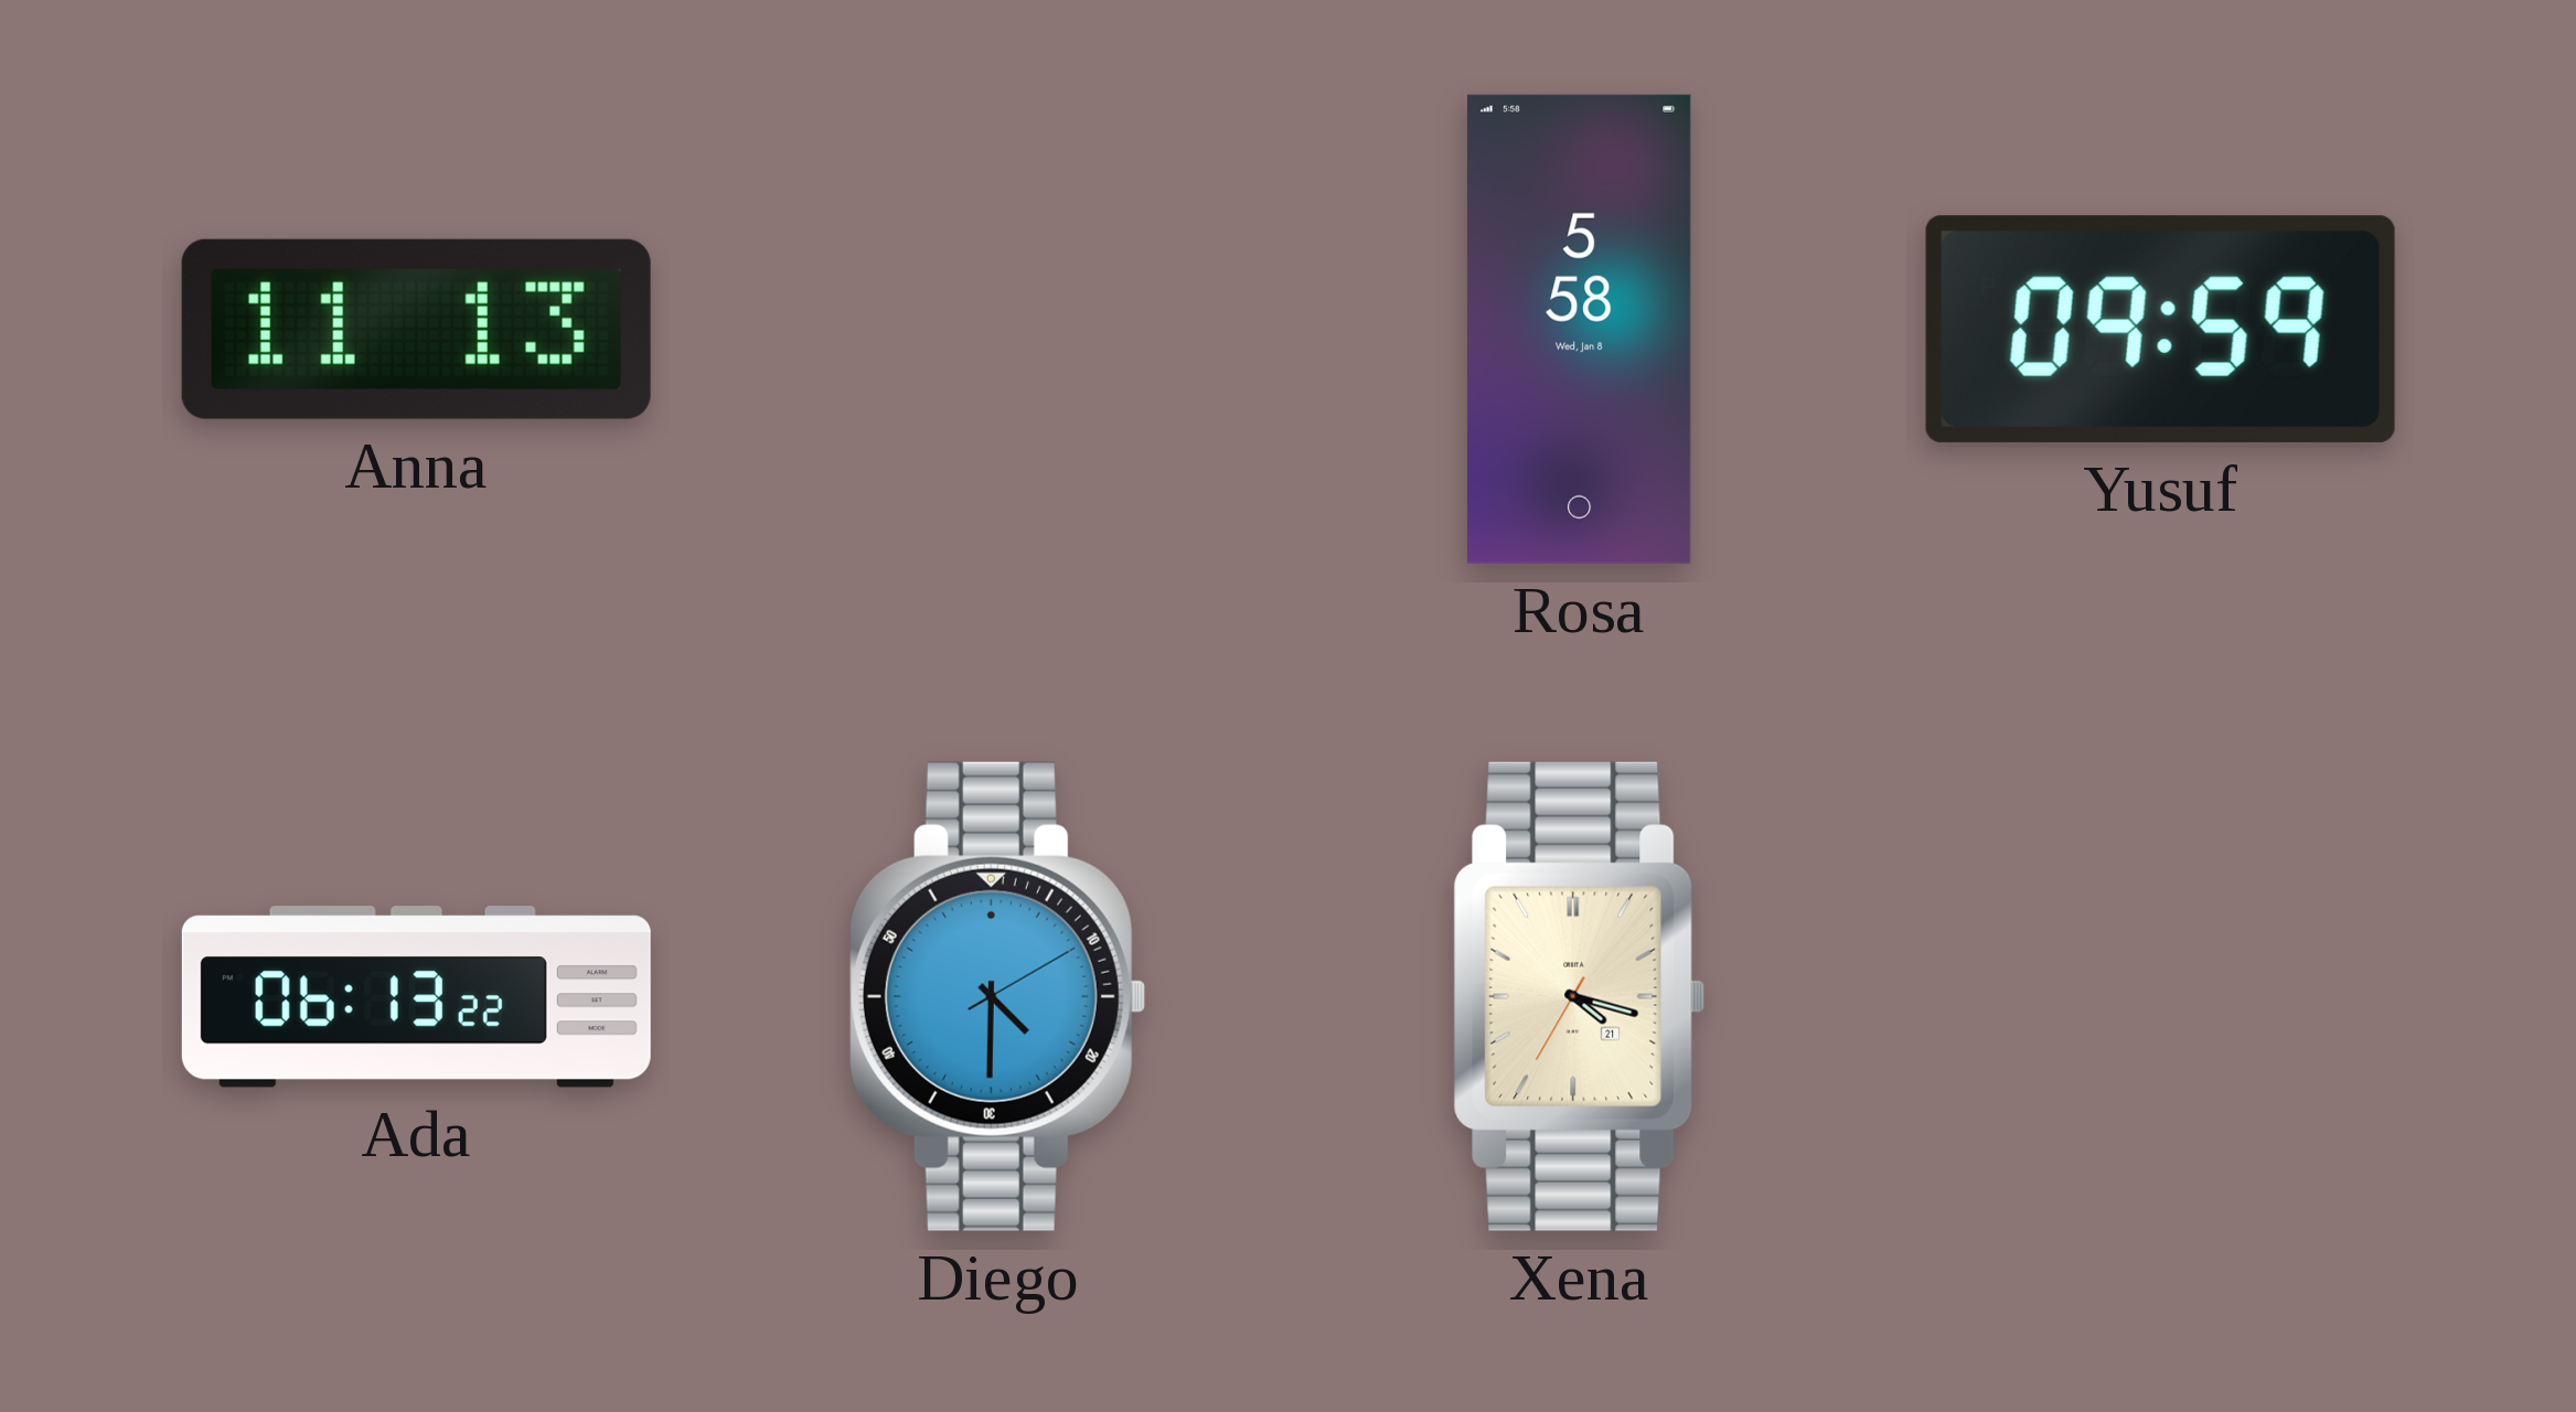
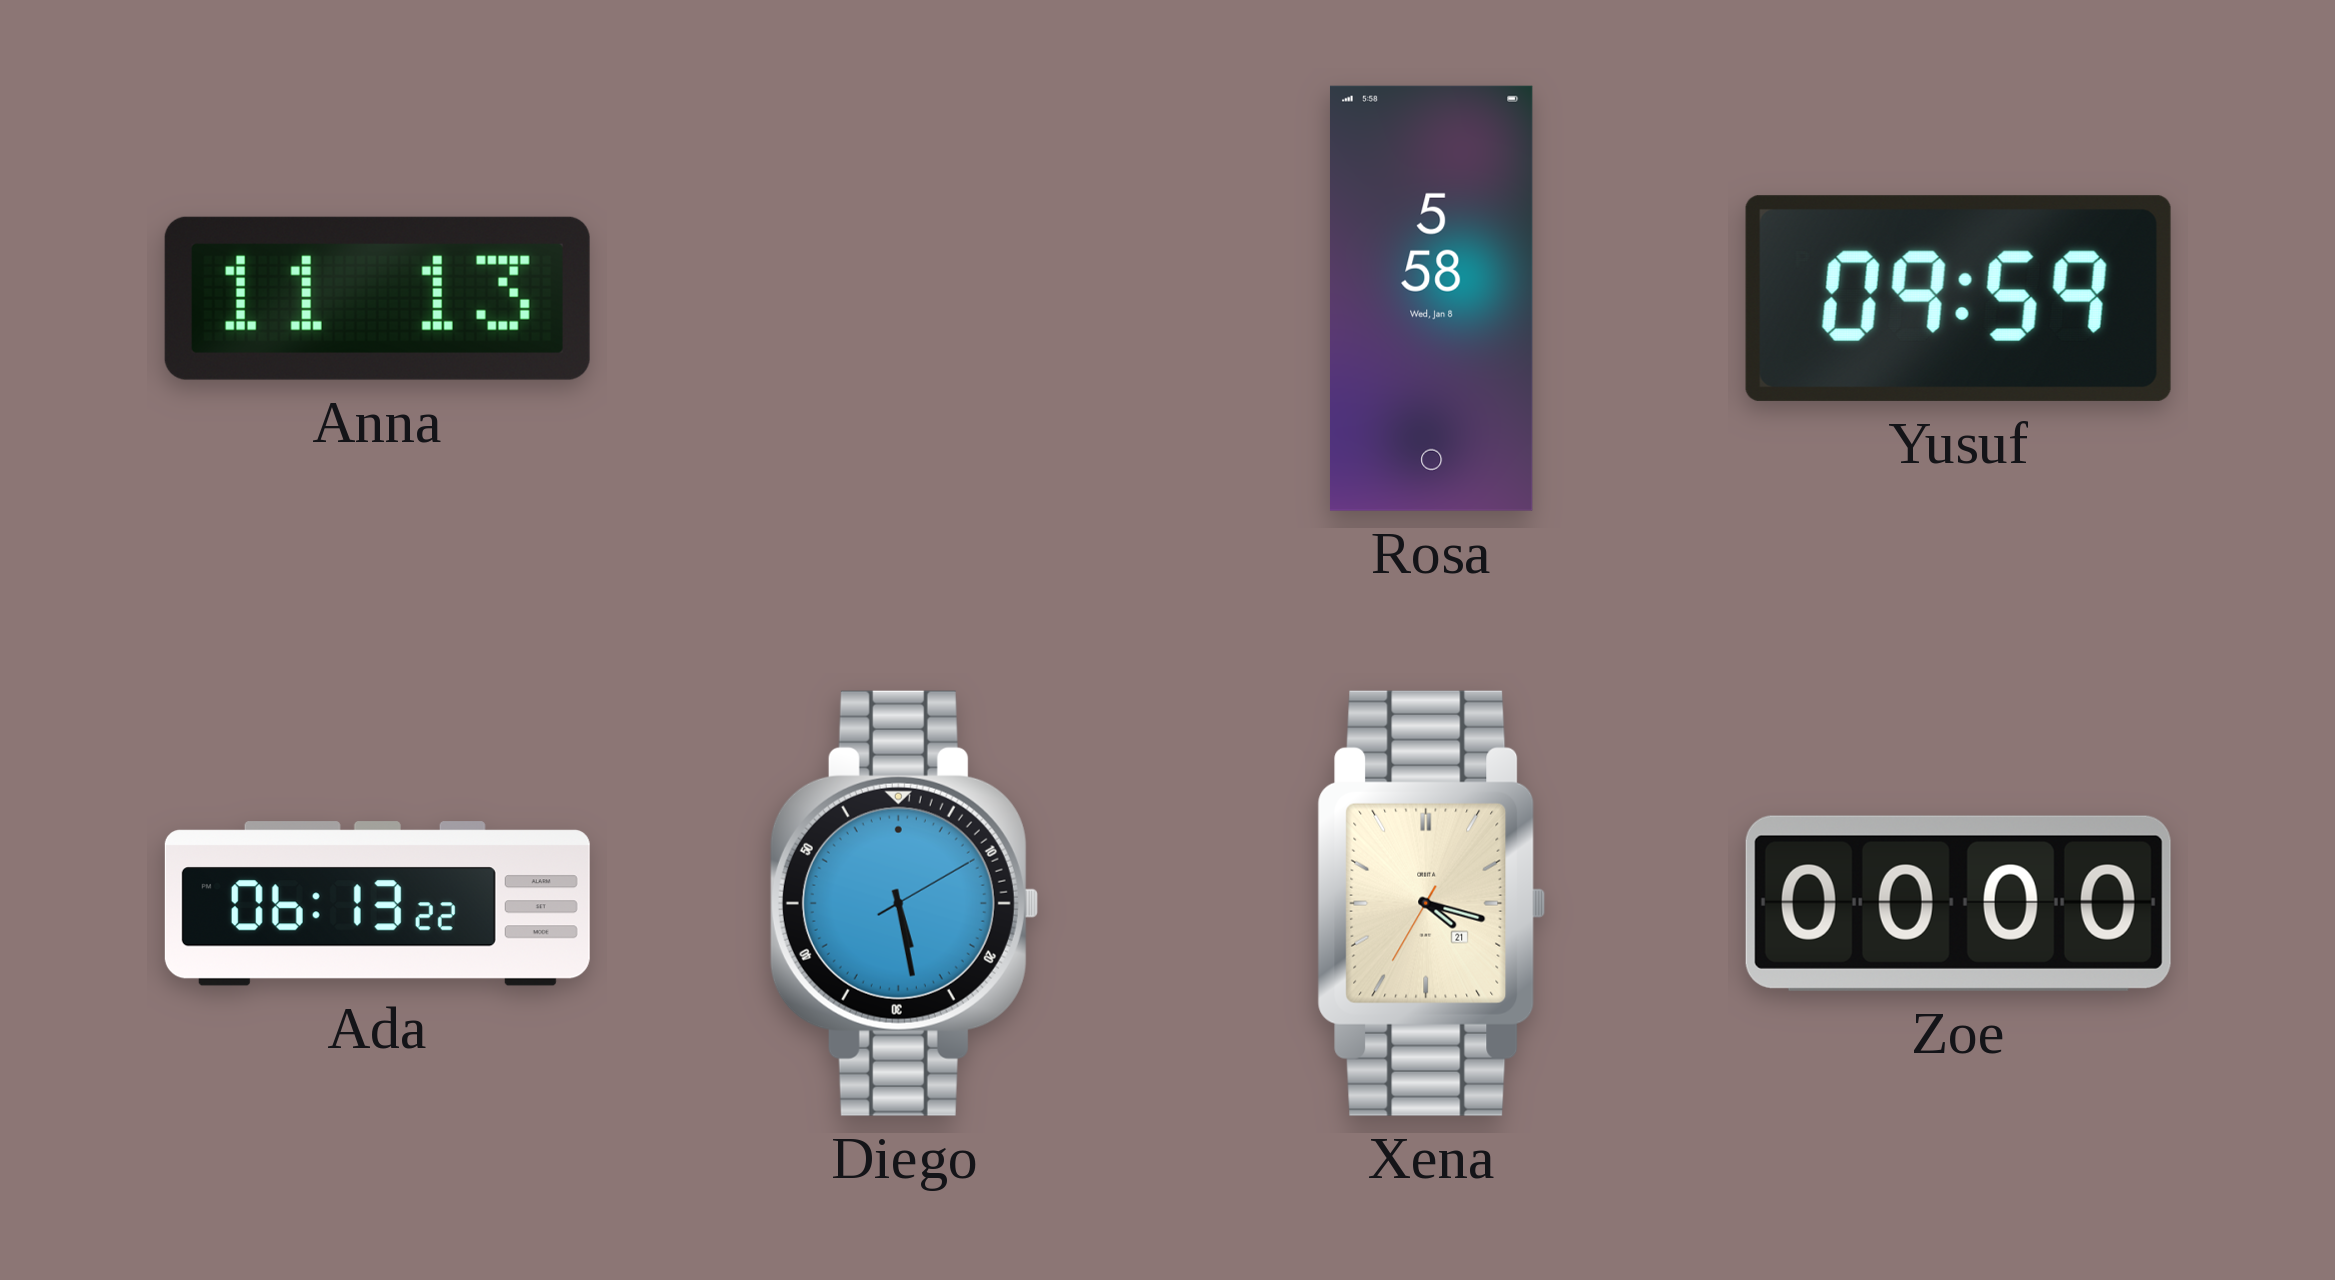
Diego: 4:30 -> 5:28
Zoe: none -> 00:00
